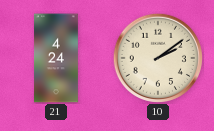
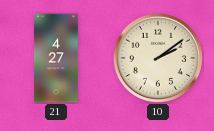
21: 4:24 -> 4:27
